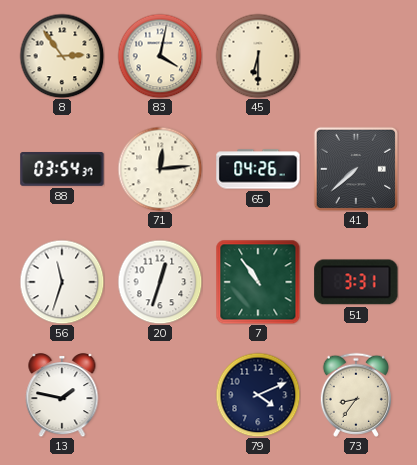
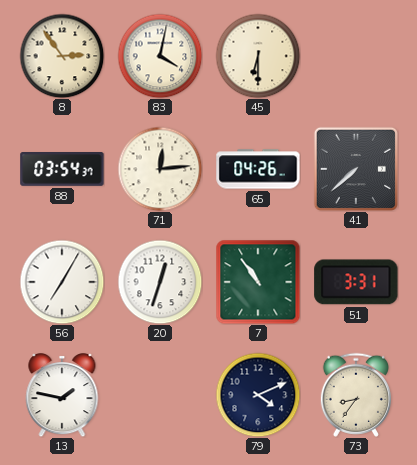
56: 11:33 -> 7:05
